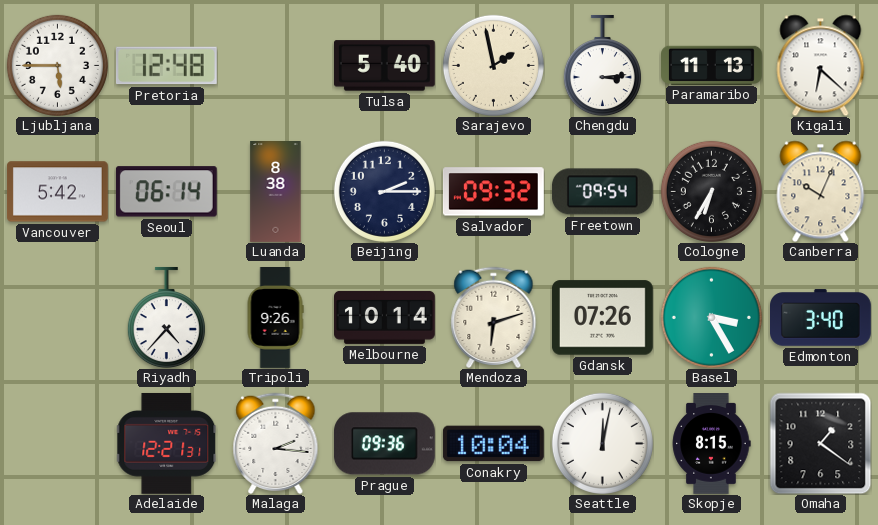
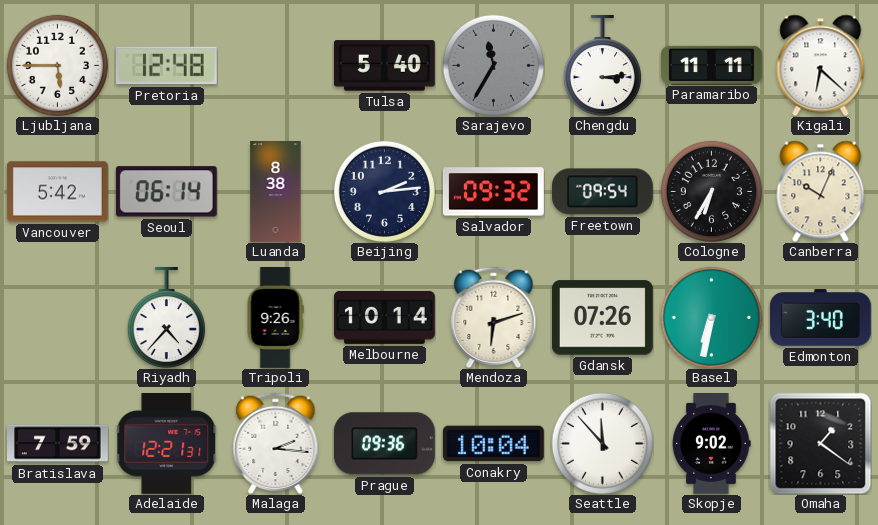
Sarajevo: 1:58 -> 11:35
Sarajevo dial: cream -> grey
Paramaribo: 11:13 -> 11:11
Beijing: 2:15 -> 2:14
Basel: 3:25 -> 6:32
Bratislava: none -> 7:59
Seattle: 12:02 -> 11:53
Skopje: 8:15 -> 9:02
